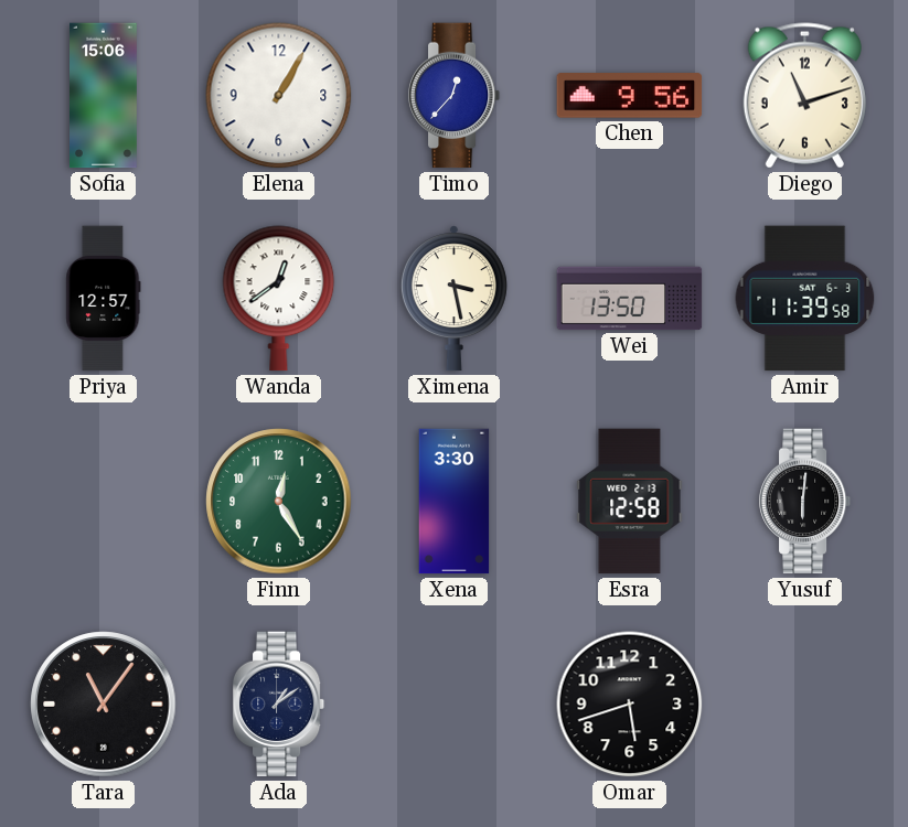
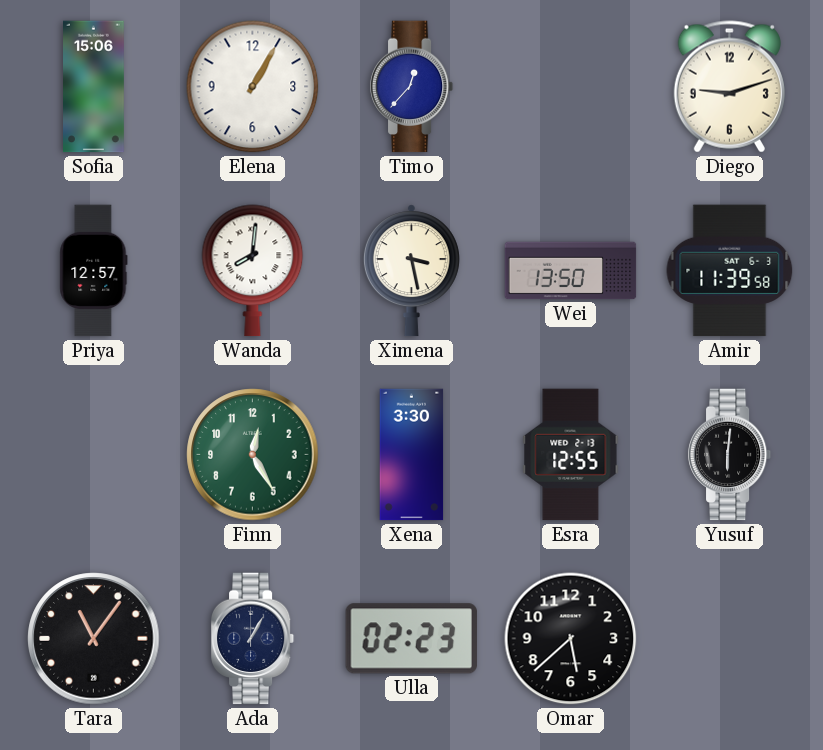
Chen: 9:56 -> none
Diego: 11:12 -> 9:12
Wanda: 12:39 -> 8:01
Esra: 12:58 -> 12:55
Ada: 1:09 -> 1:05
Ulla: none -> 02:23
Omar: 5:42 -> 5:38
